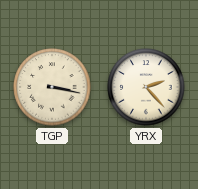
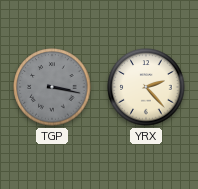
TGP dial: cream -> grey
